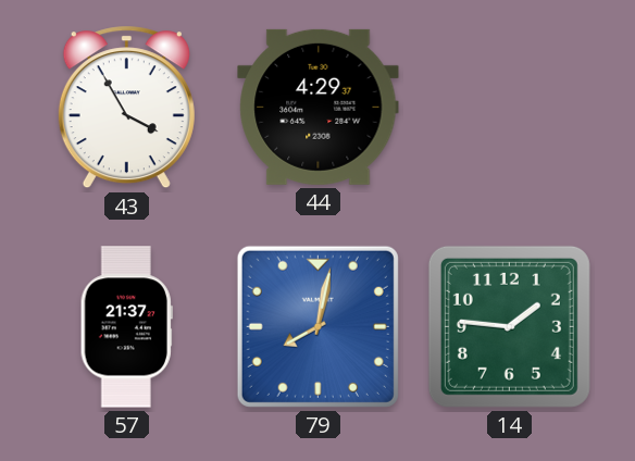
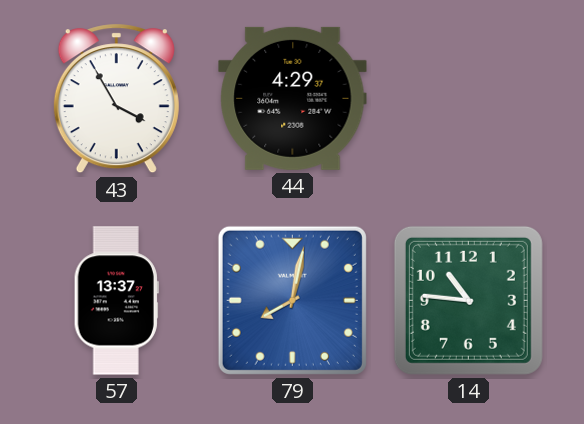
57: 21:37 -> 13:37
14: 1:46 -> 10:46
